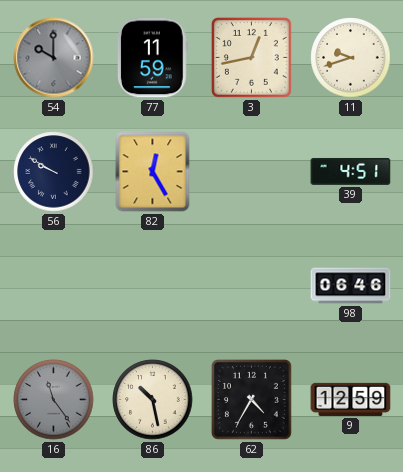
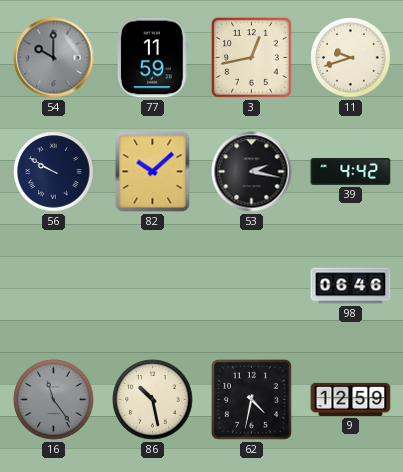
82: 12:25 -> 10:08
53: none -> 2:17
39: 4:51 -> 4:42
62: 4:35 -> 4:32
